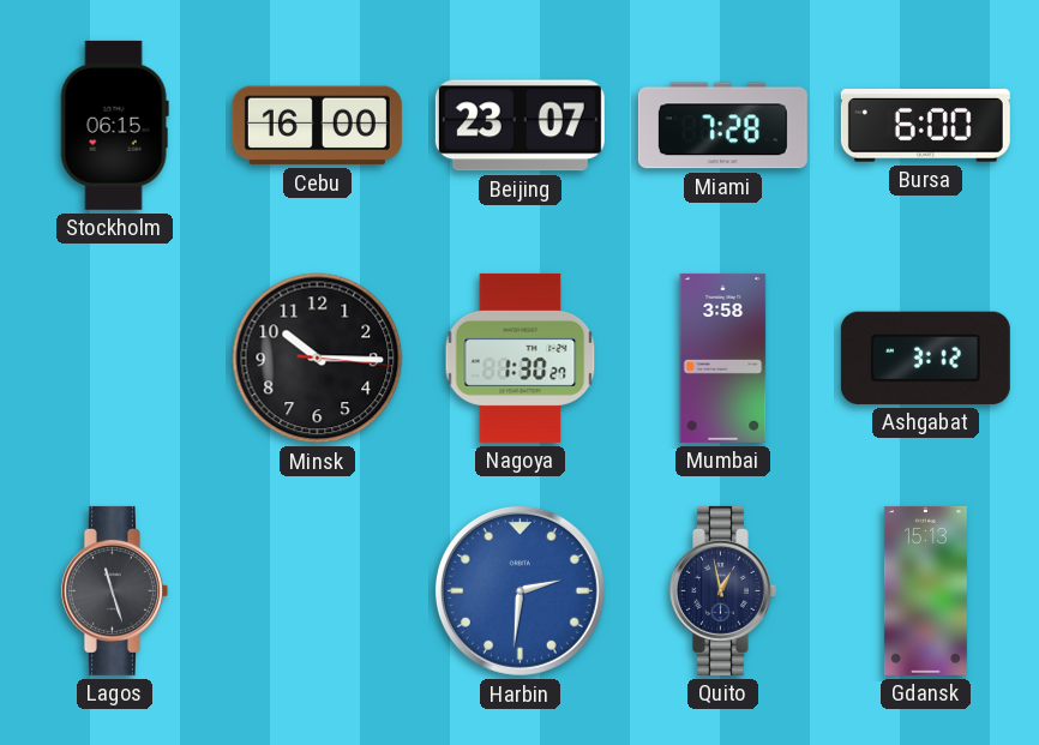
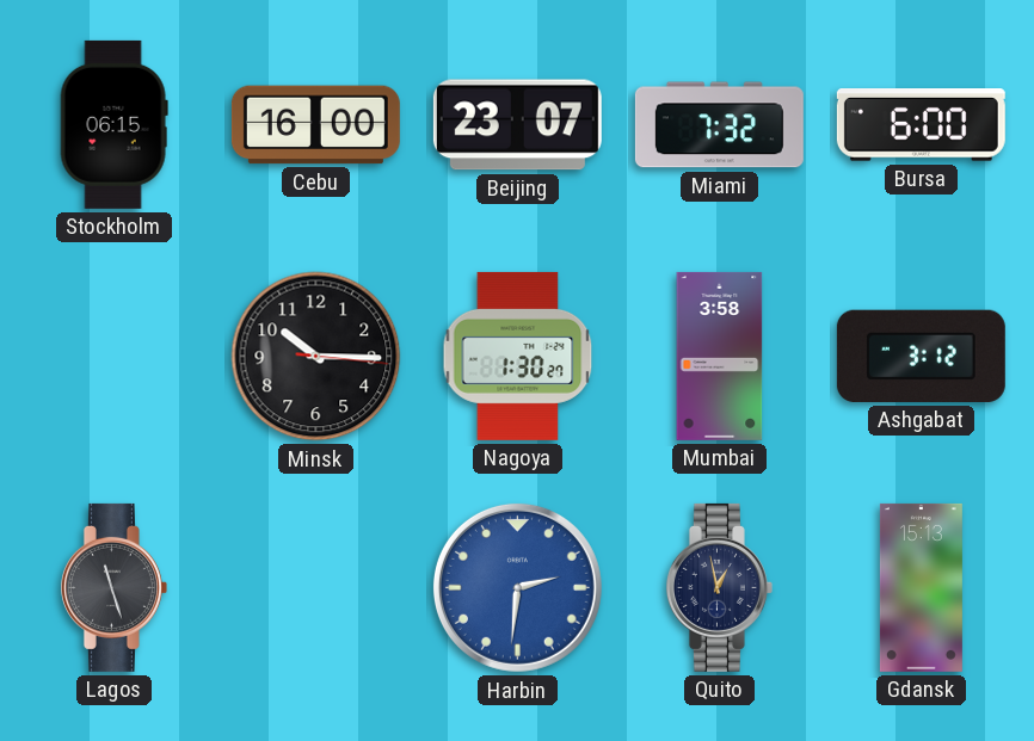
Miami: 7:28 -> 7:32
